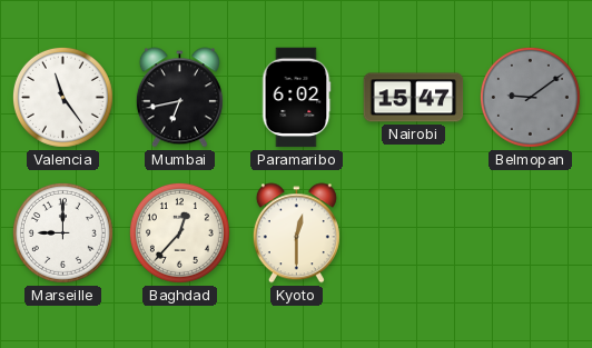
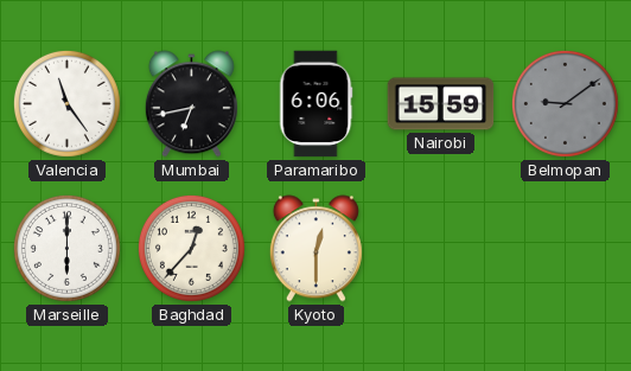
Paramaribo: 6:02 -> 6:06
Nairobi: 15:47 -> 15:59
Marseille: 9:00 -> 6:00
